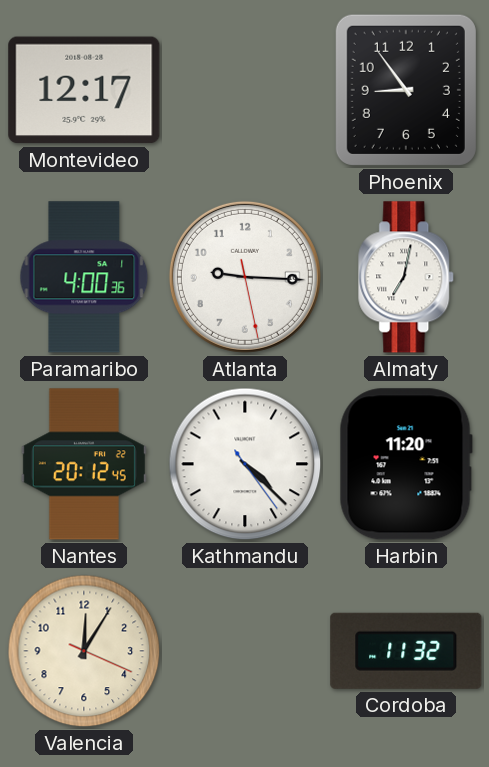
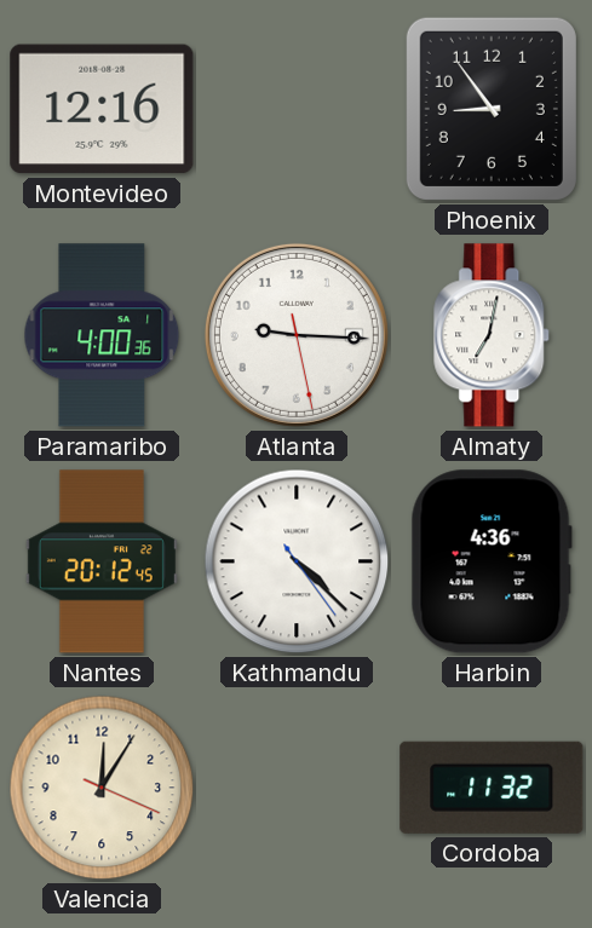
Montevideo: 12:17 -> 12:16
Harbin: 11:20 -> 4:36
